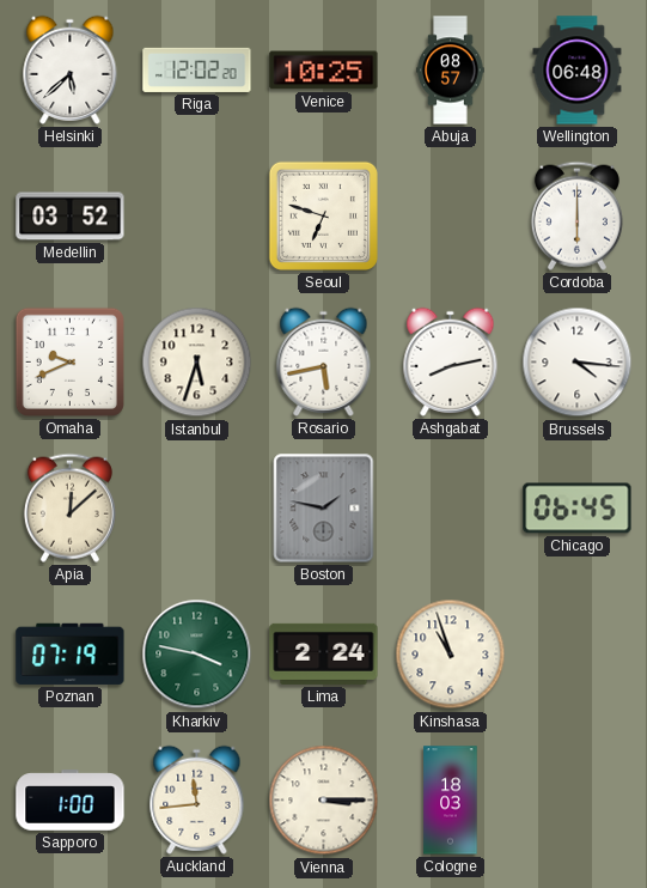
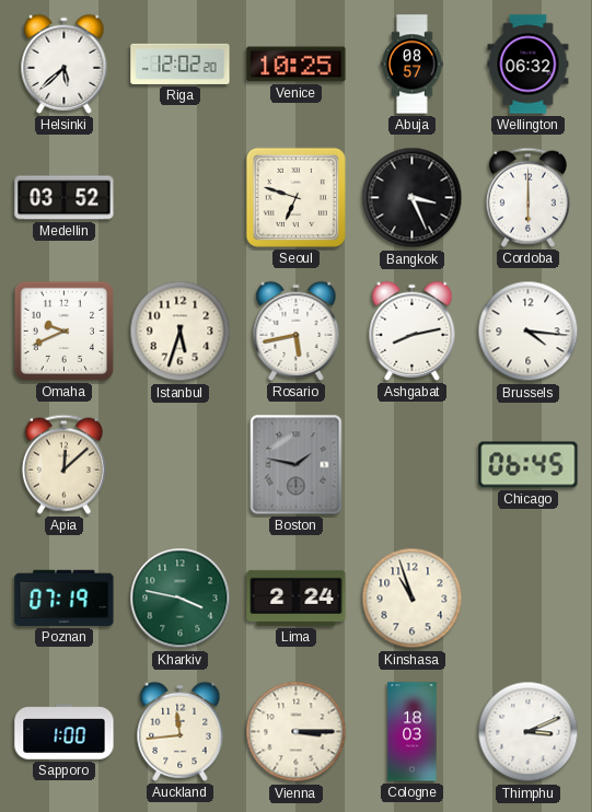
Wellington: 06:48 -> 06:32
Bangkok: none -> 3:26
Thimphu: none -> 3:11
